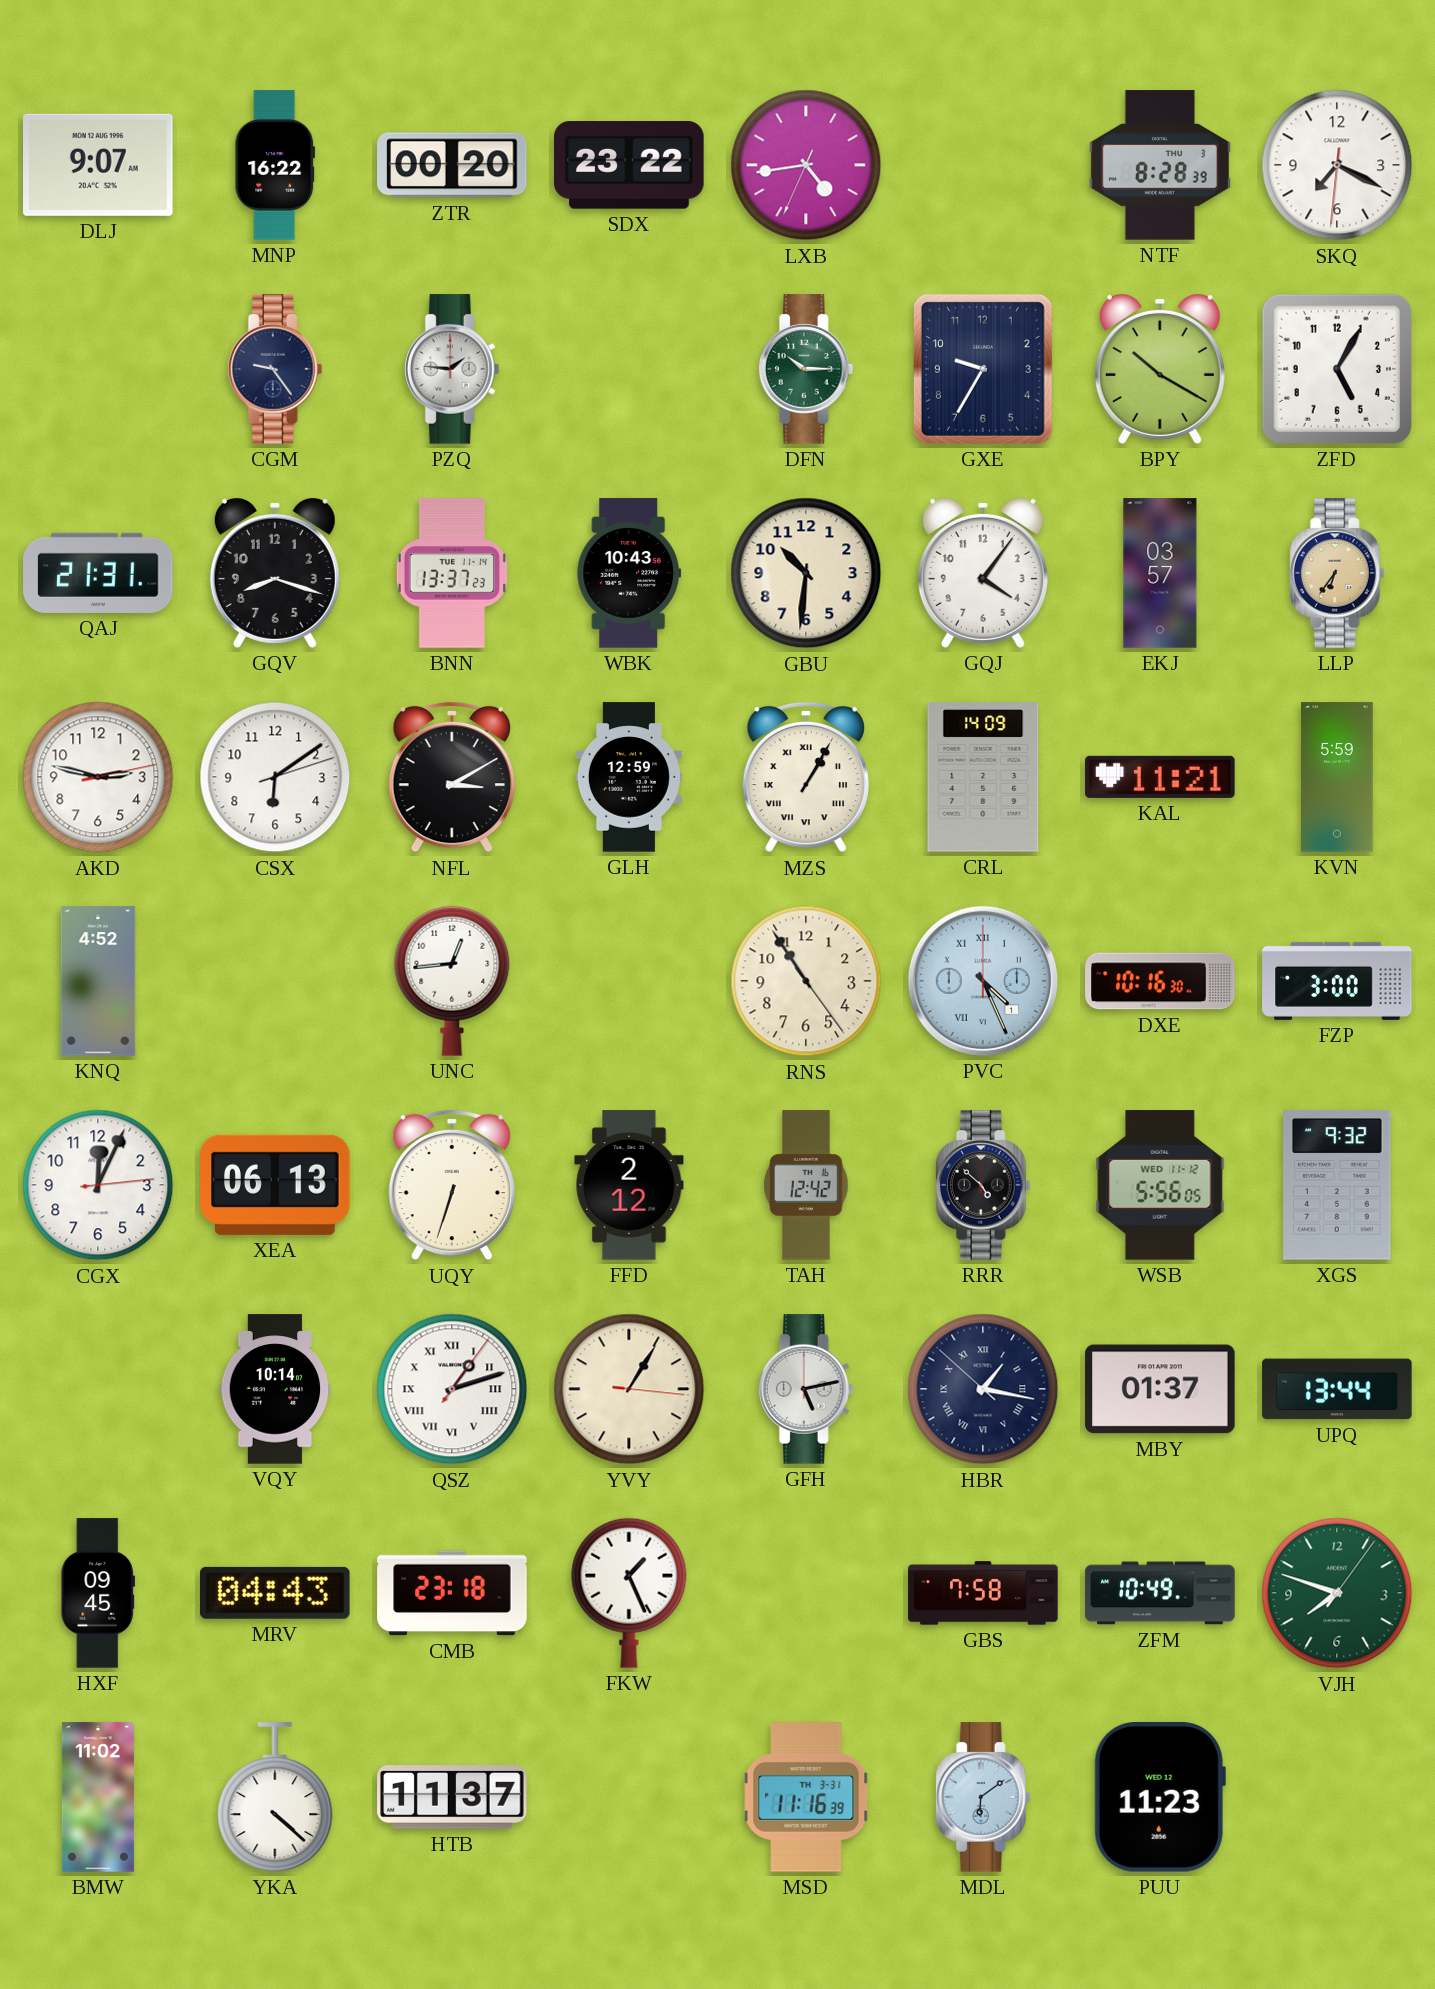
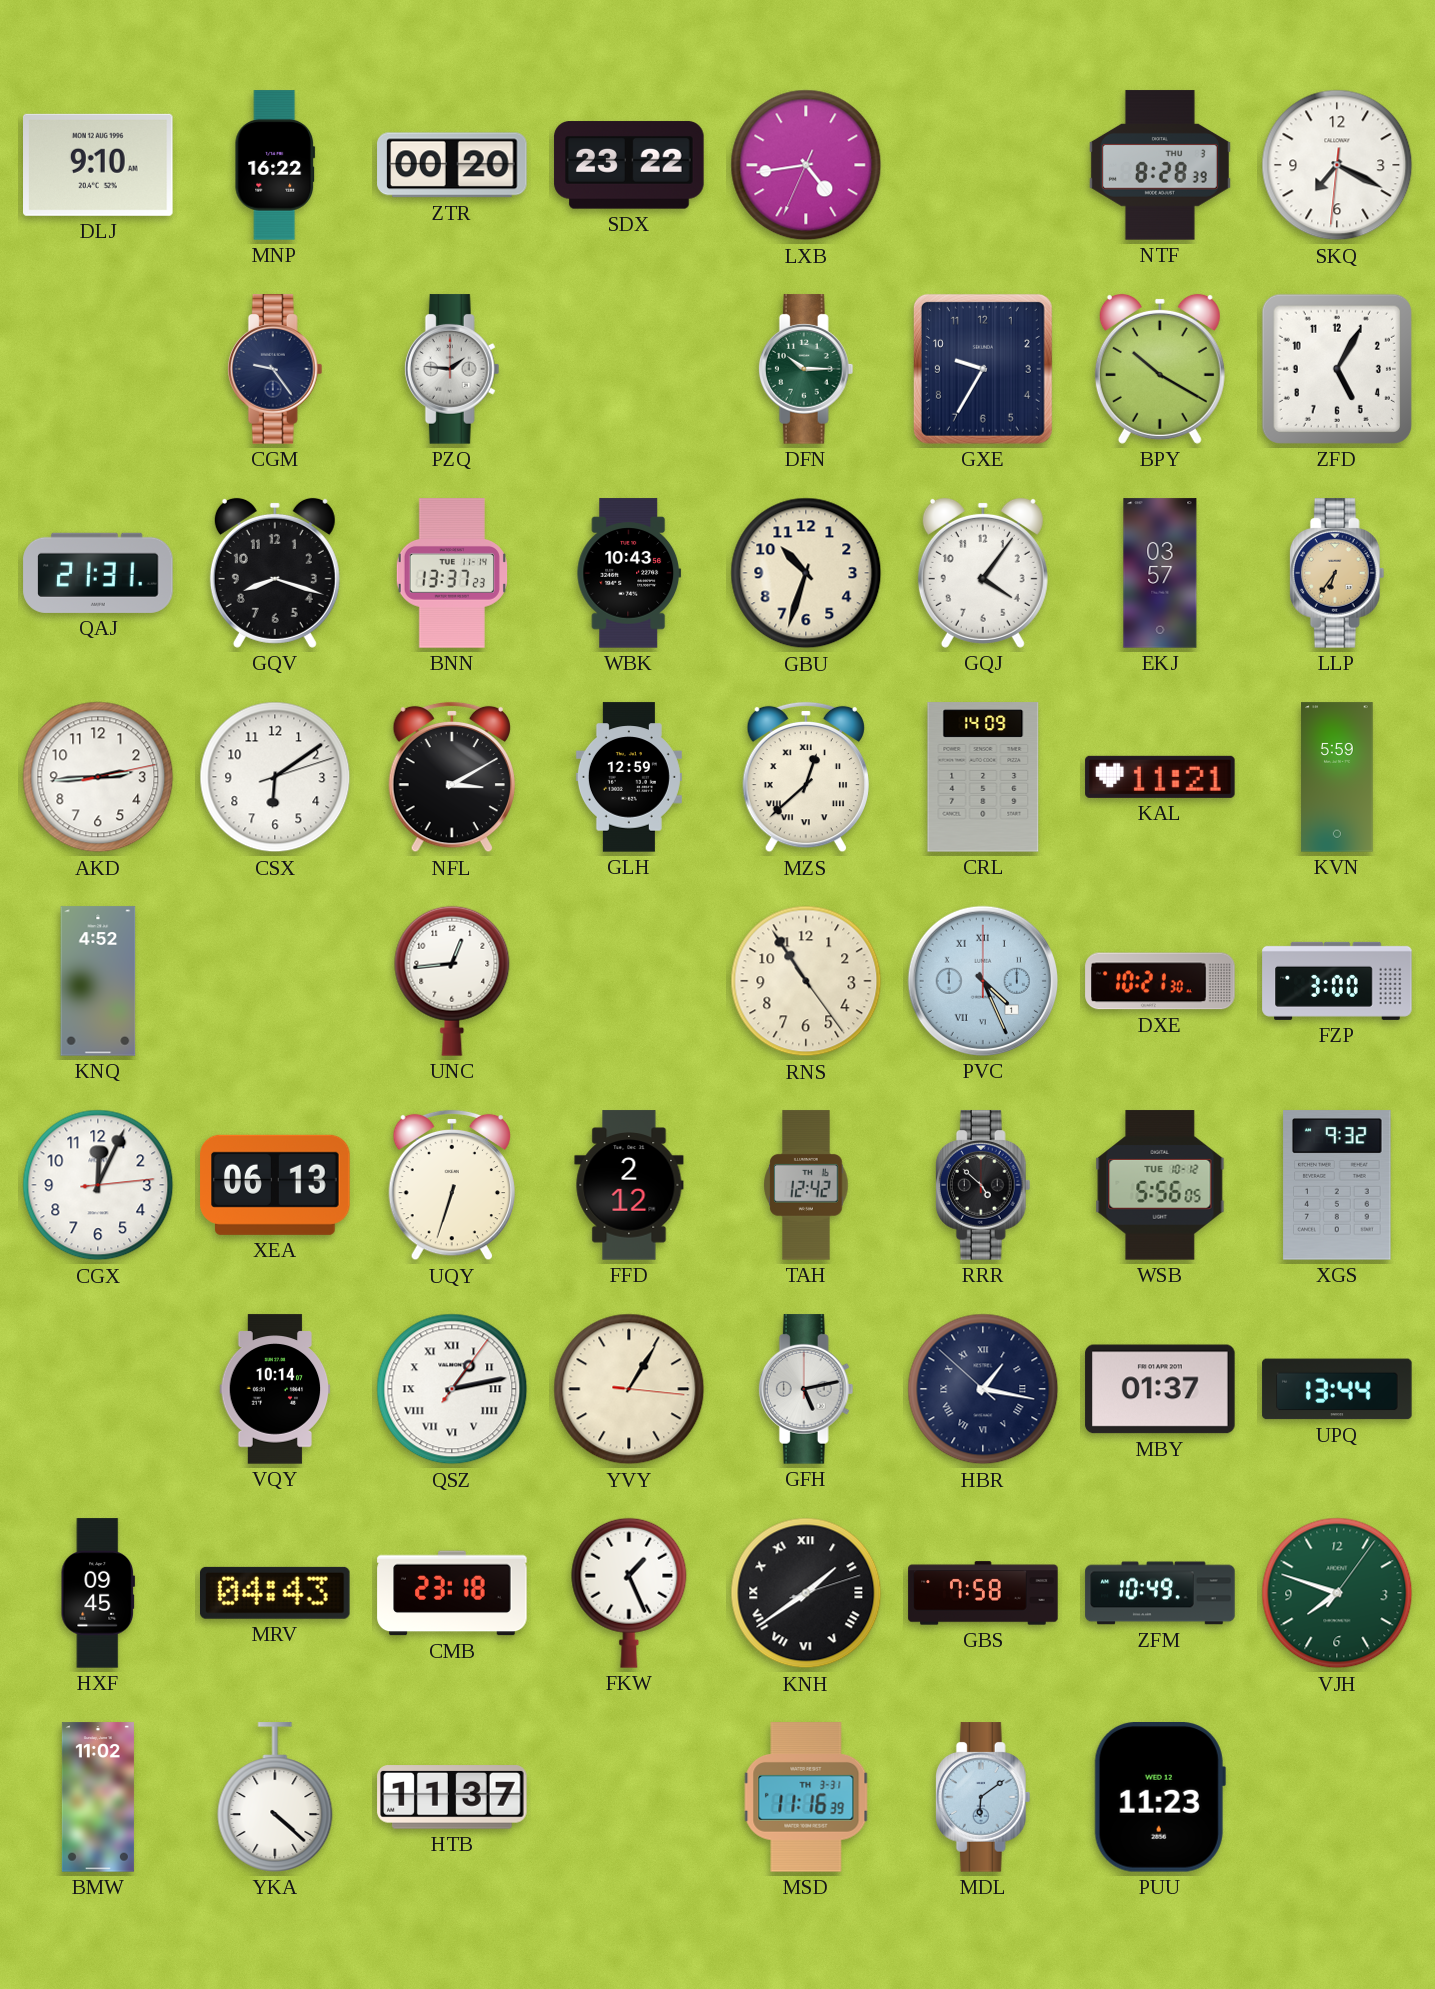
DLJ: 9:07 -> 9:10
GBU: 10:31 -> 10:33
AKD: 2:47 -> 2:44
MZS: 1:05 -> 12:38
DXE: 10:16 -> 10:21
WSB date: WED 11-12 -> TUE 10-12
QSZ: 1:12 -> 1:13
KNH: none -> 1:39
